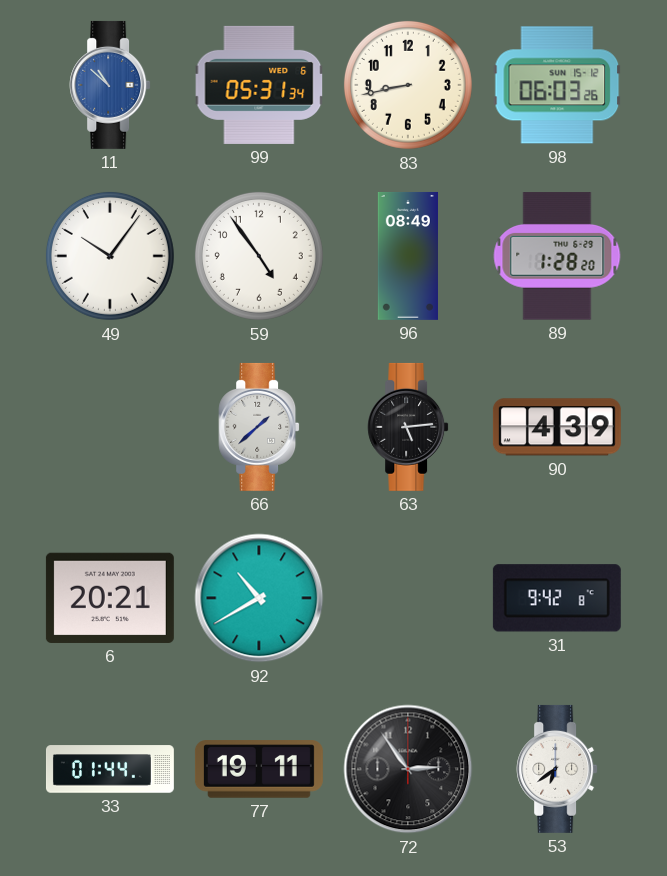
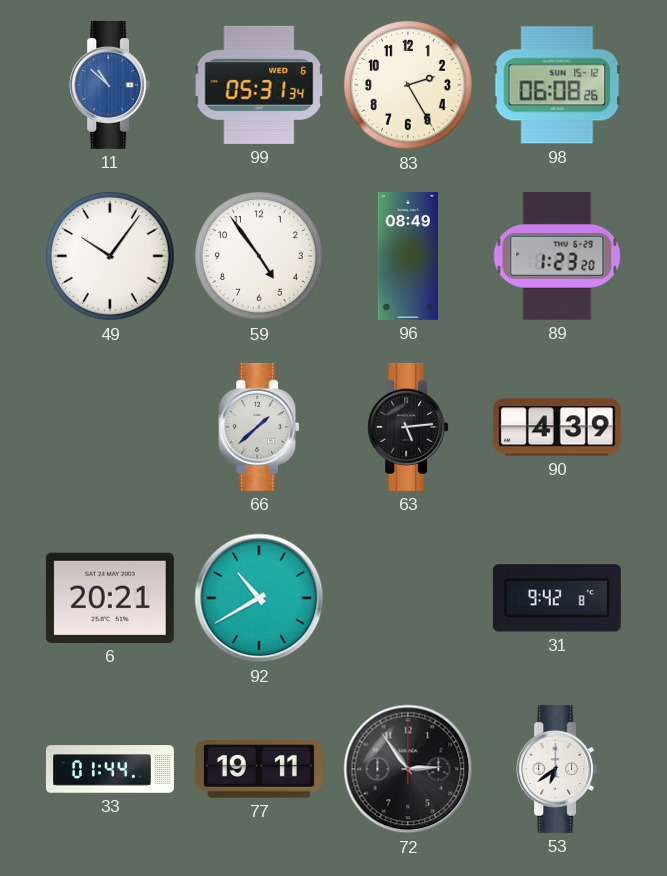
83: 8:43 -> 2:25
98: 06:03 -> 06:08
89: 1:28 -> 1:23
